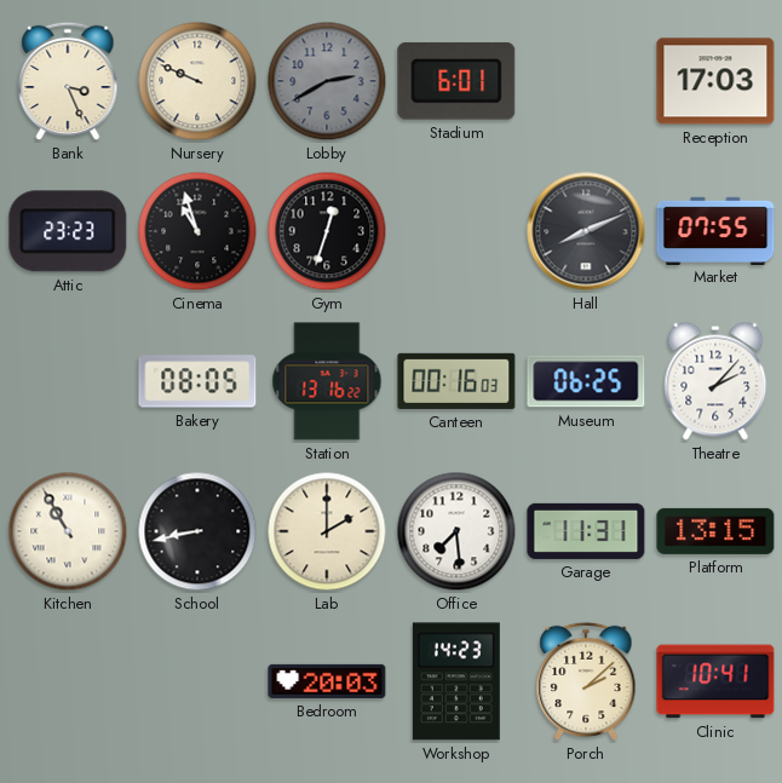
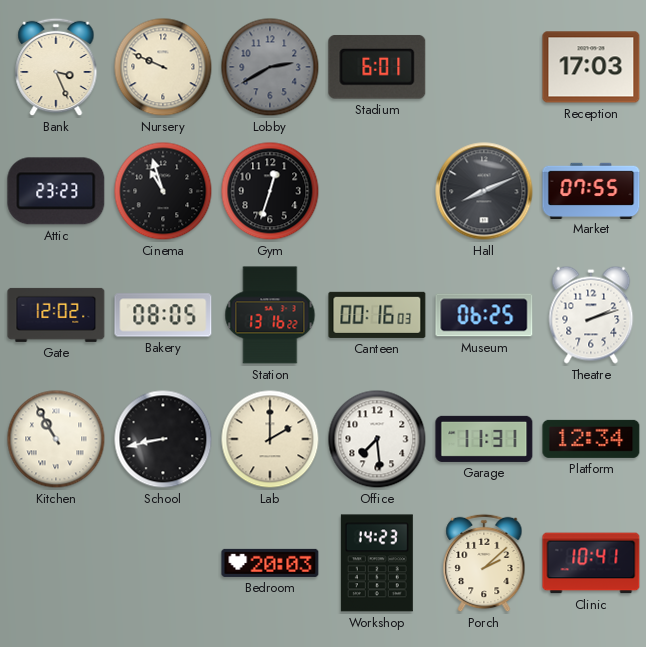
Gate: none -> 12:02
Theatre: 2:07 -> 2:12
Platform: 13:15 -> 12:34
